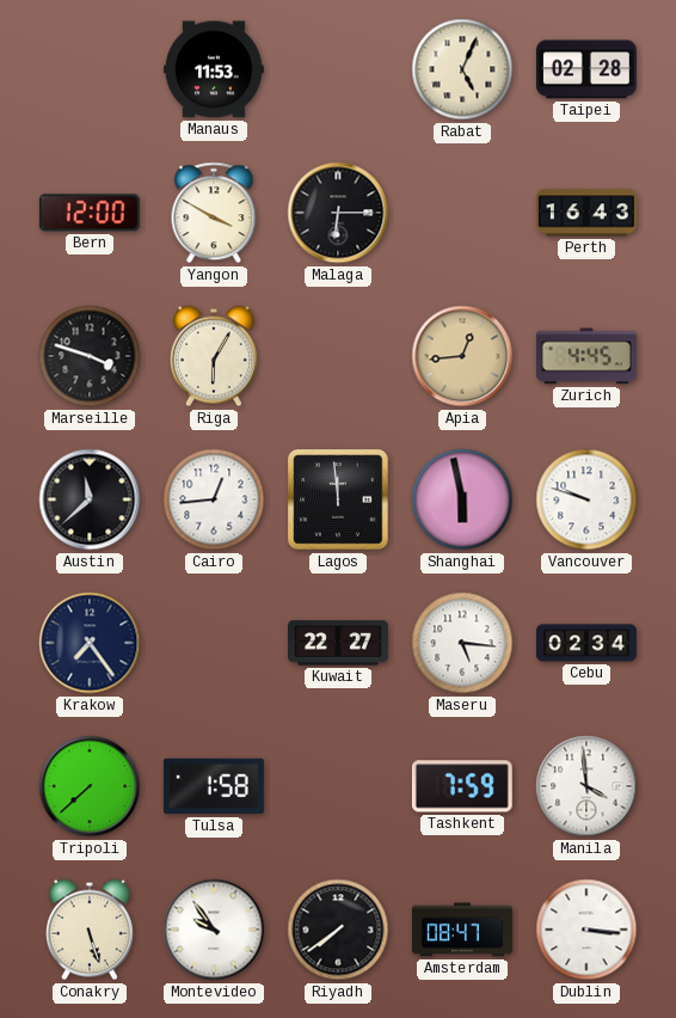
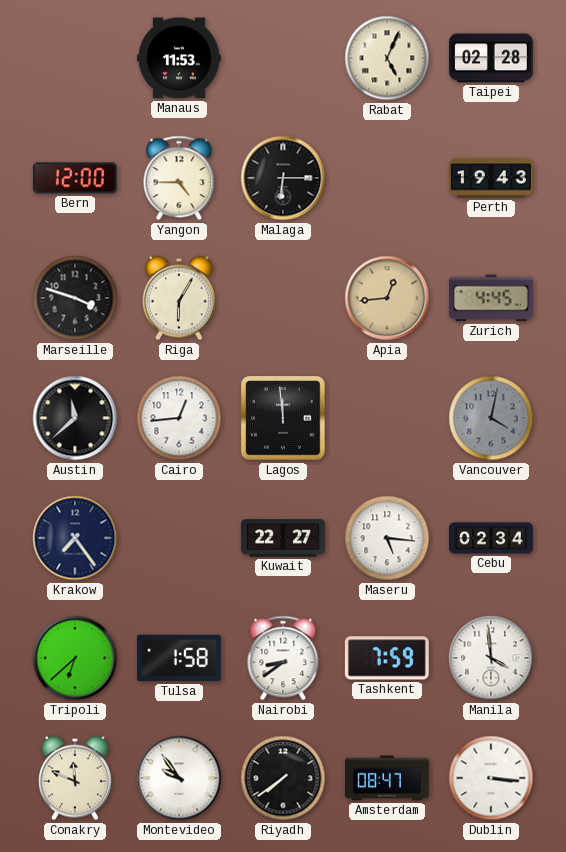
Yangon: 3:50 -> 4:45
Perth: 16:43 -> 19:43
Shanghai: 5:58 -> none
Vancouver: 9:48 -> 4:02
Vancouver dial: white -> grey
Tripoli: 7:38 -> 6:38
Nairobi: none -> 8:39
Conakry: 5:27 -> 11:49
